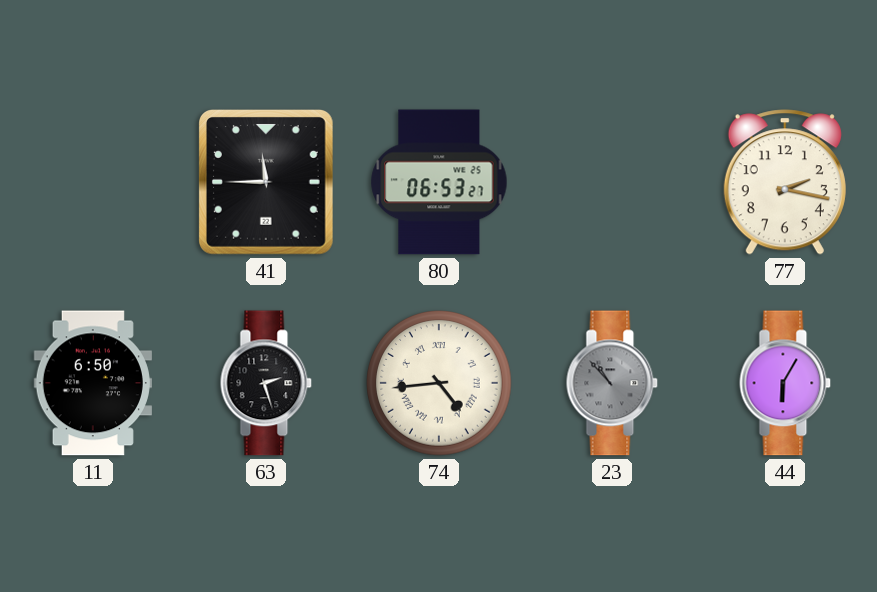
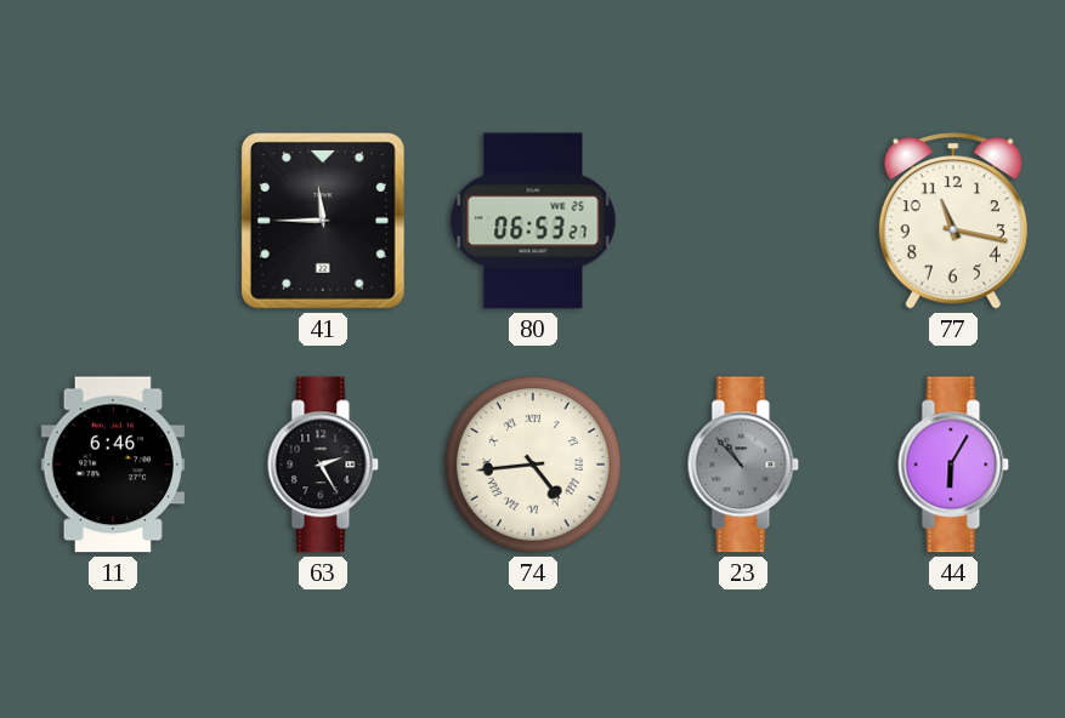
77: 2:17 -> 11:17
11: 6:50 -> 6:46
63: 2:27 -> 2:25
